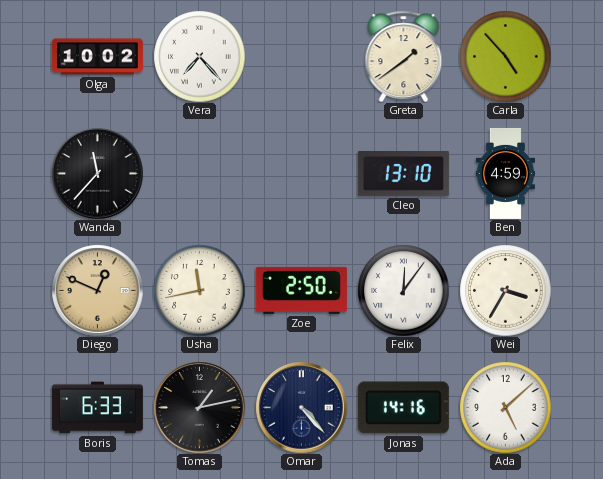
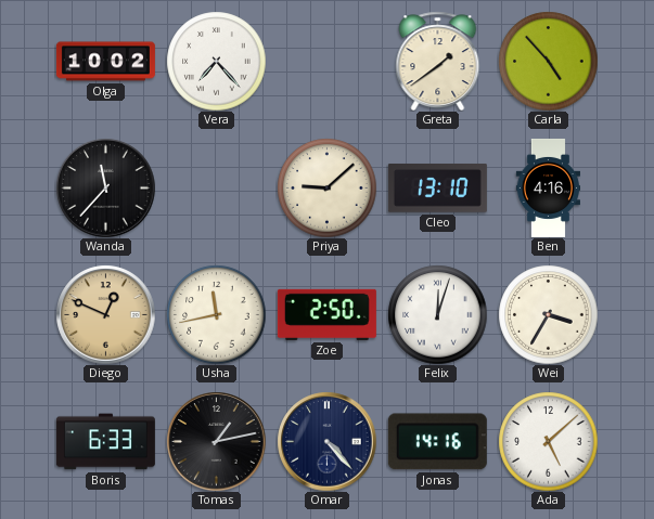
Priya: none -> 9:08
Ben: 4:59 -> 4:16
Felix: 12:06 -> 12:03
